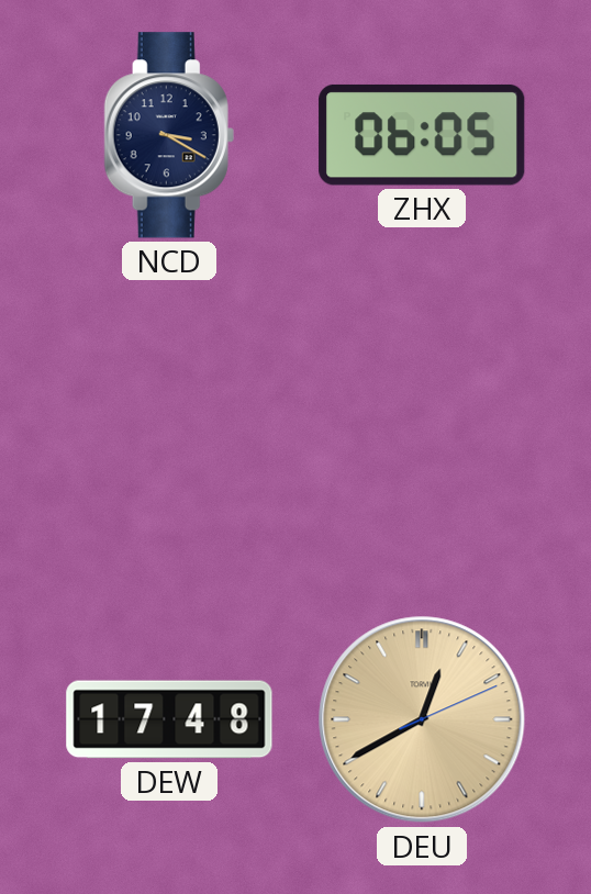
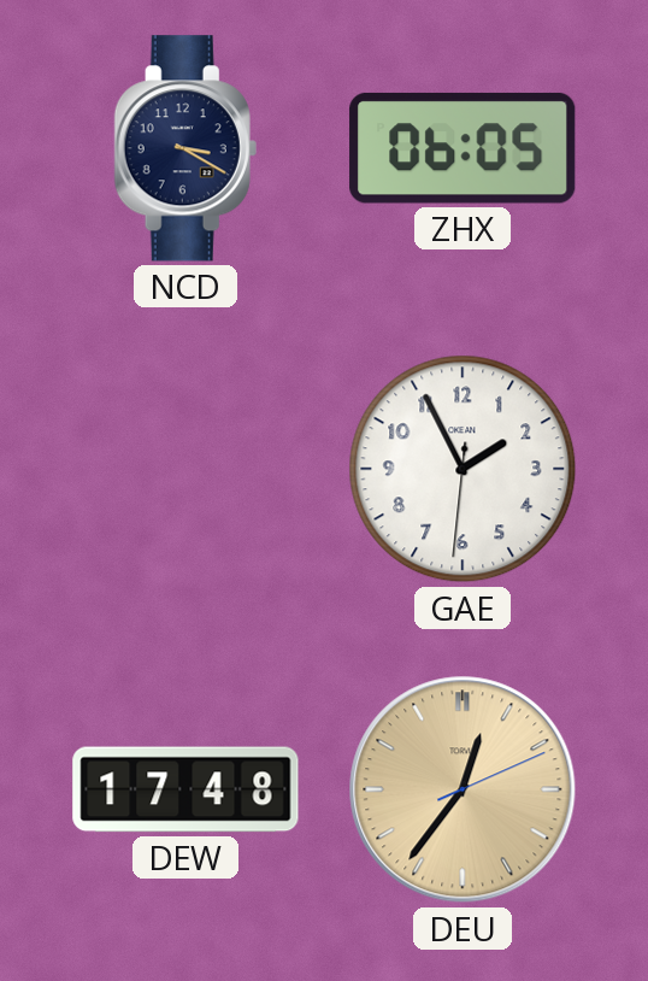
GAE: none -> 1:55
DEU: 12:40 -> 12:36
